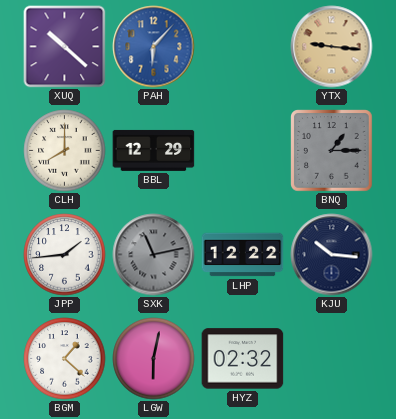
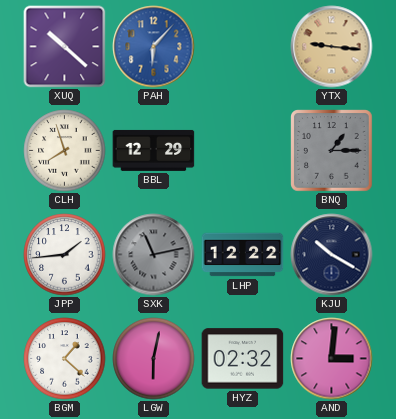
CLH: 8:00 -> 7:57
KJU: 10:16 -> 10:20
AND: none -> 3:01
